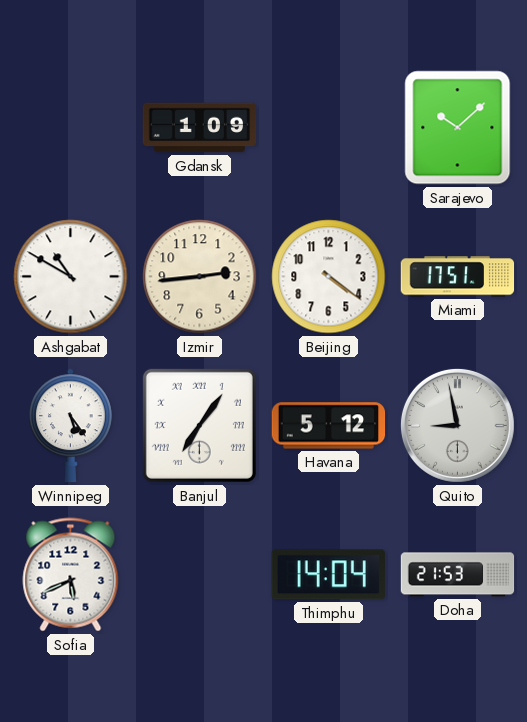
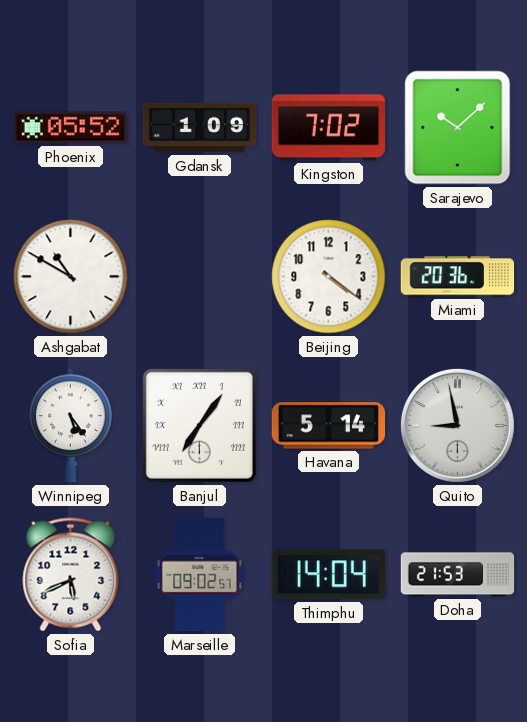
Phoenix: none -> 05:52
Kingston: none -> 7:02
Izmir: 2:44 -> none
Miami: 17:51 -> 20:36
Havana: 5:12 -> 5:14
Marseille: none -> 09:02
